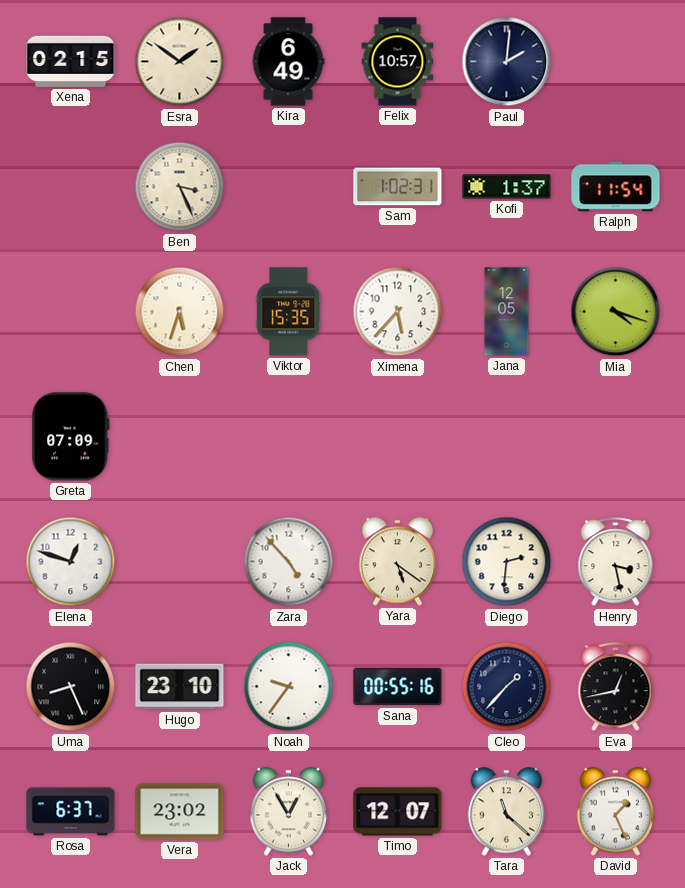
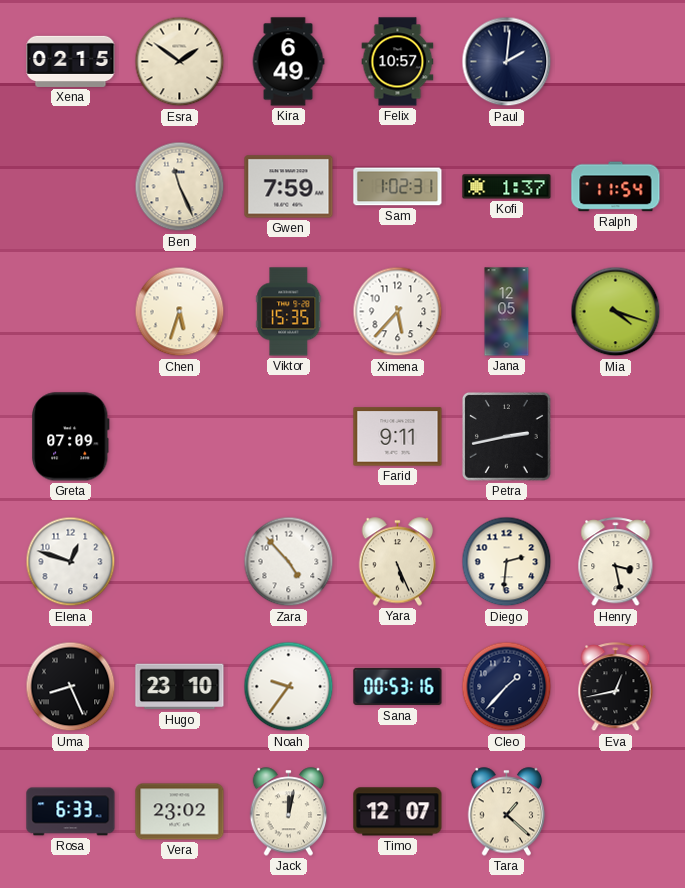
Ben: 3:26 -> 11:26
Gwen: none -> 7:59
Farid: none -> 9:11
Petra: none -> 2:43
Yara: 5:21 -> 5:26
Sana: 00:55 -> 00:53
Rosa: 6:37 -> 6:33
Jack: 12:55 -> 12:02
Tara: 11:22 -> 1:22
David: 1:26 -> none
